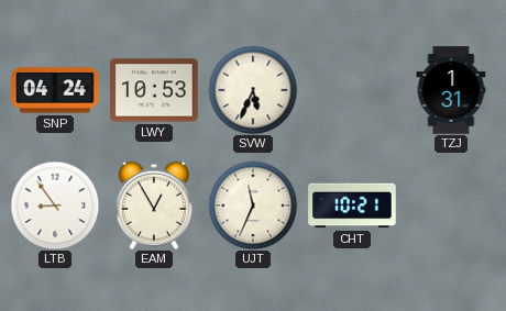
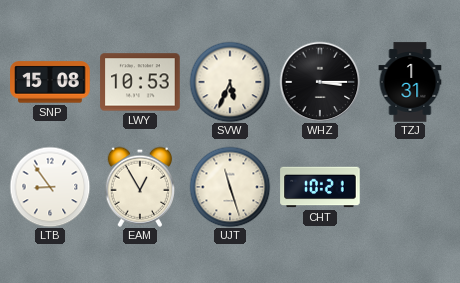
SNP: 04:24 -> 15:08
WHZ: none -> 3:15
UJT: 11:34 -> 11:27
